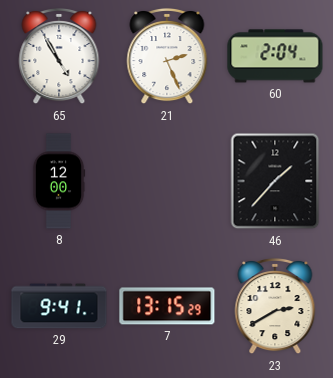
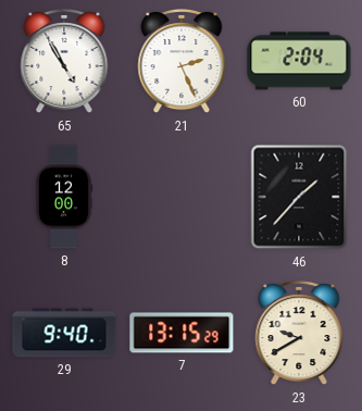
29: 9:41 -> 9:40
23: 2:40 -> 9:40
